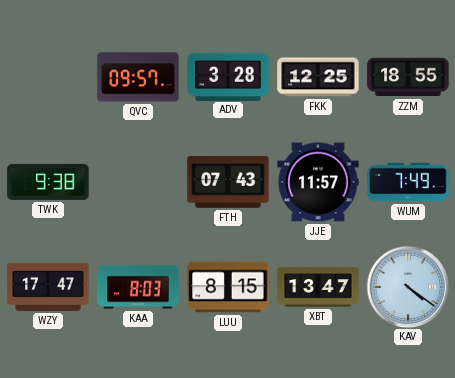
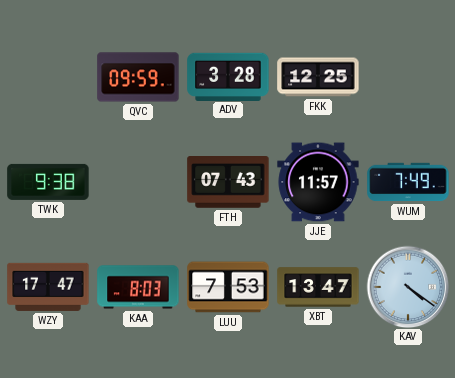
QVC: 09:57 -> 09:59
ZZM: 18:55 -> none
LUU: 8:15 -> 7:53
